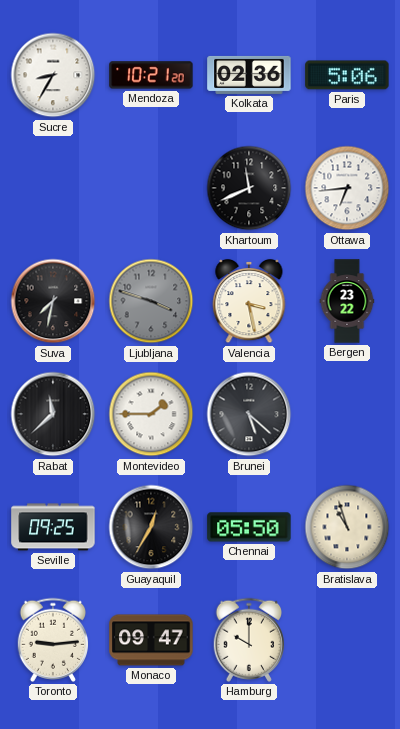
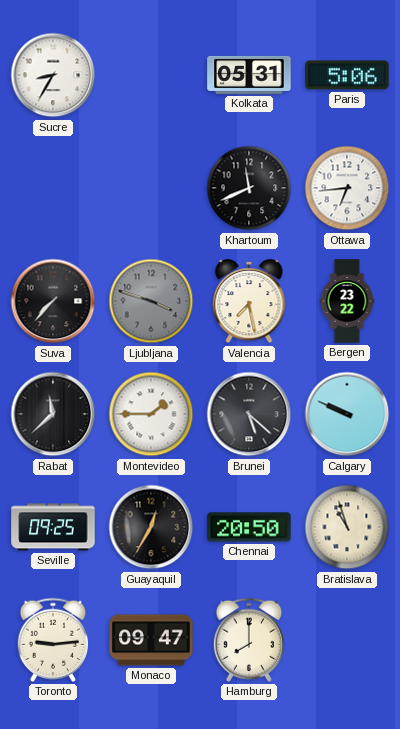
Mendoza: 10:21 -> none
Kolkata: 02:36 -> 05:31
Suva: 7:32 -> 7:37
Valencia: 3:28 -> 7:28
Calgary: none -> 9:49
Chennai: 05:50 -> 20:50
Hamburg: 10:00 -> 8:00
